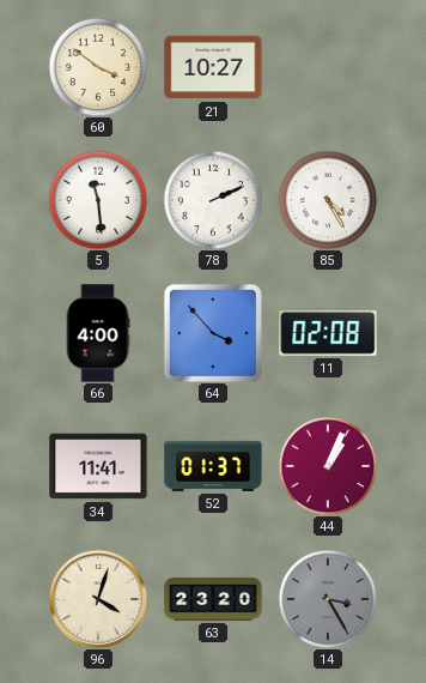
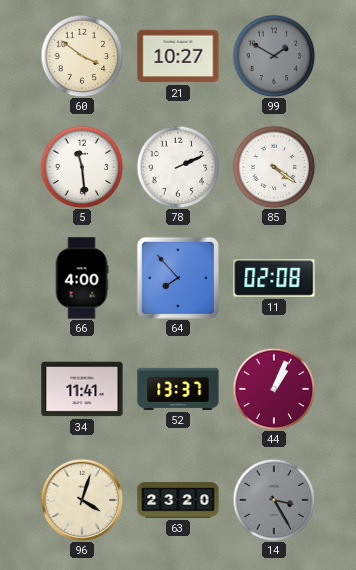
99: none -> 1:50
85: 4:25 -> 4:21
64: 3:53 -> 7:53
52: 01:37 -> 13:37
